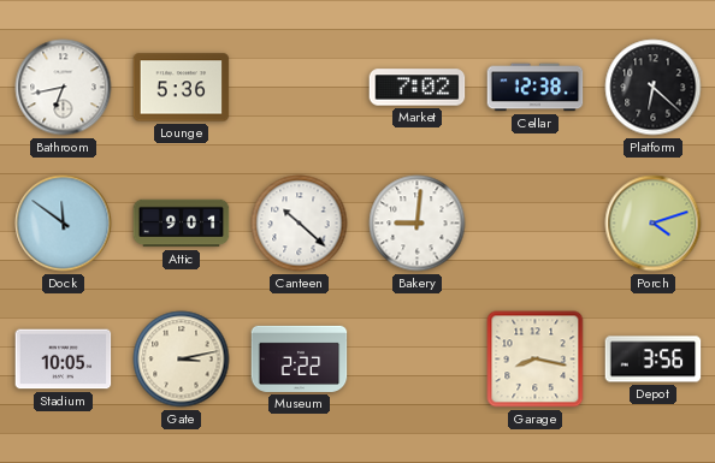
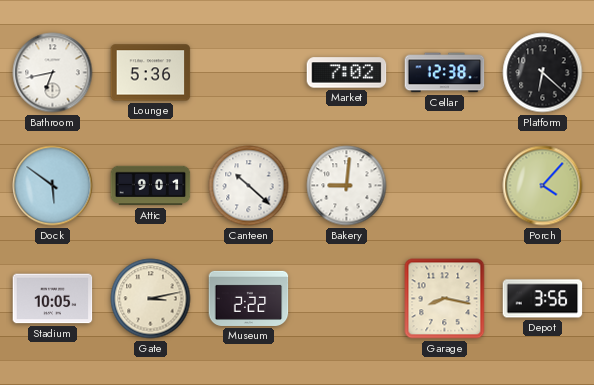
Dock: 11:51 -> 5:51
Porch: 4:12 -> 4:07
